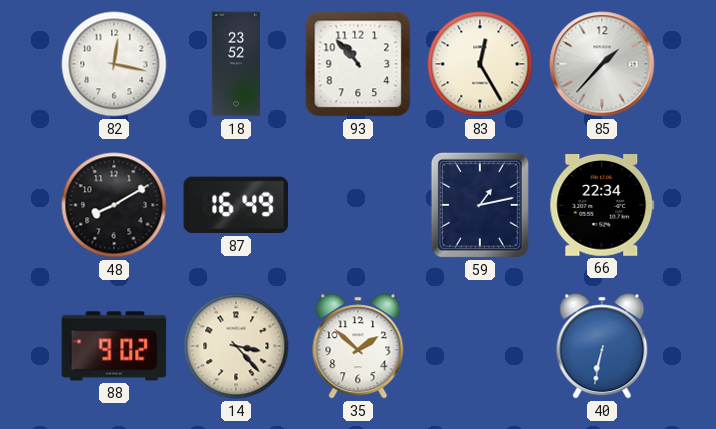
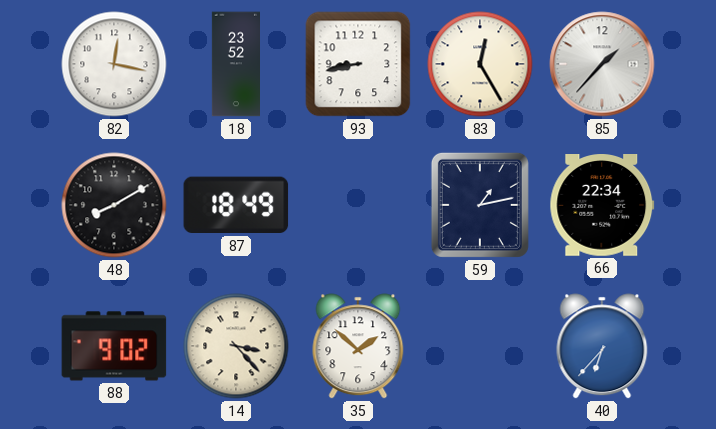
93: 10:53 -> 8:43
87: 16:49 -> 18:49
40: 6:32 -> 6:37
